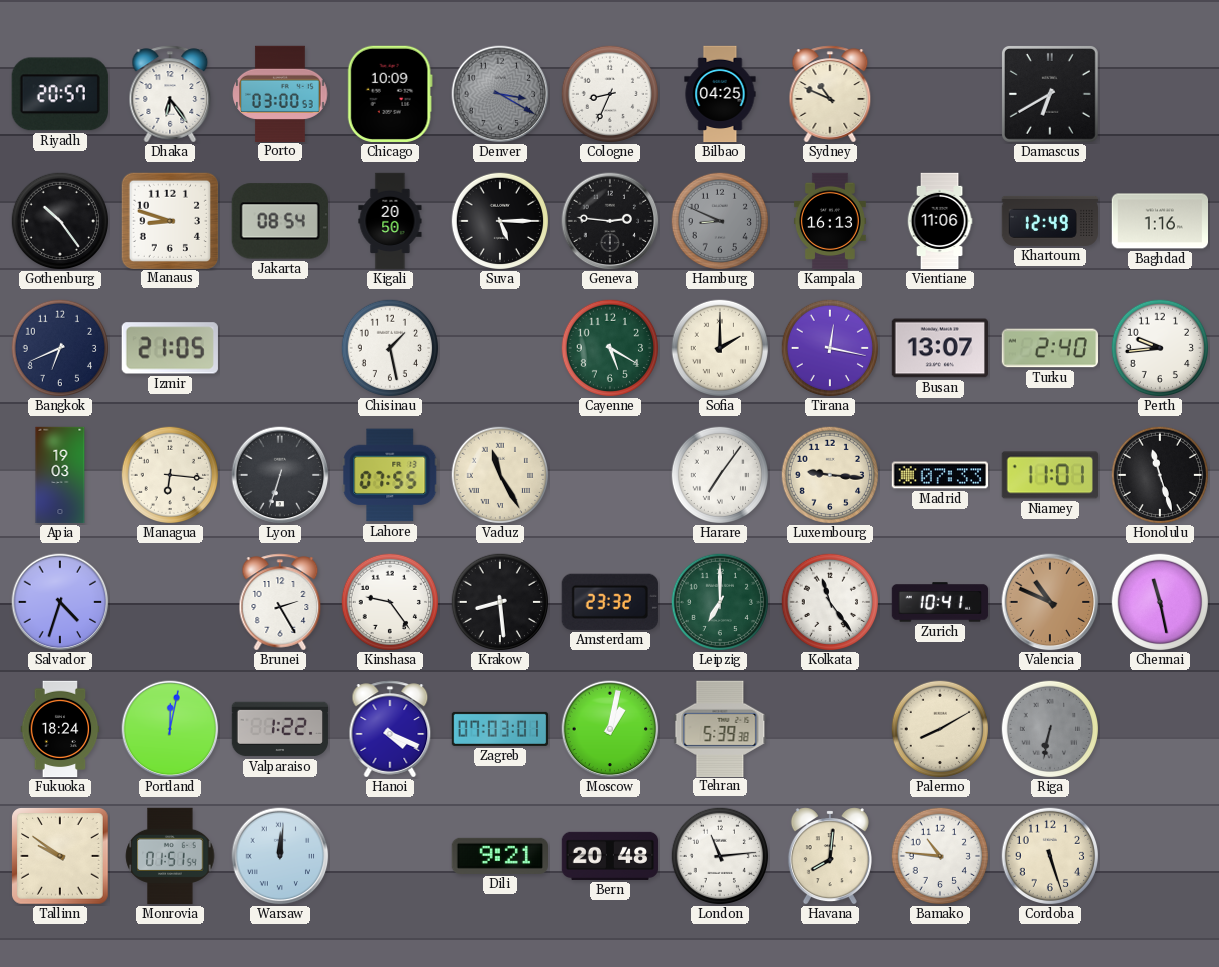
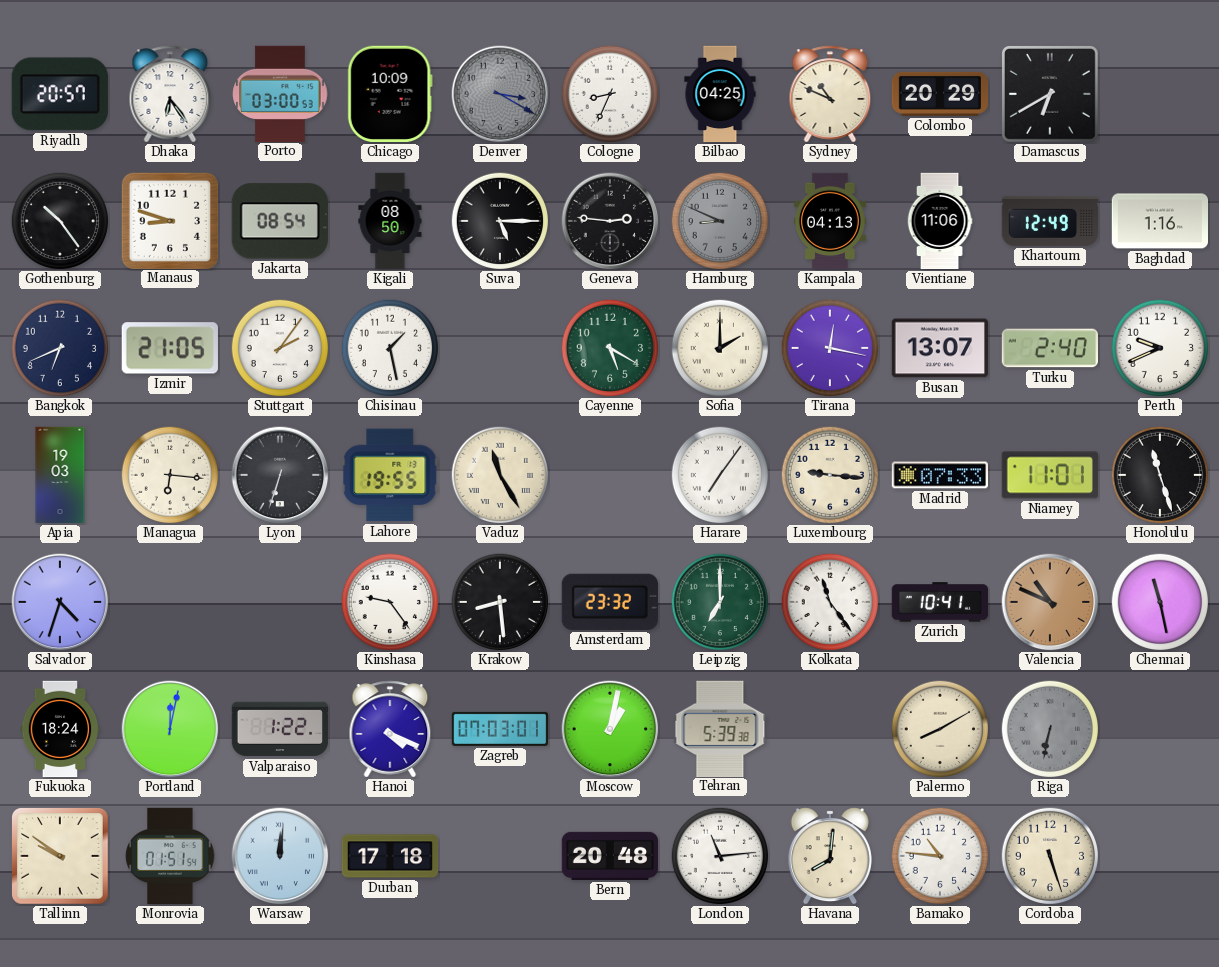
Colombo: none -> 20:29
Kigali: 20:50 -> 08:50
Kampala: 16:13 -> 04:13
Stuttgart: none -> 2:06
Perth: 9:44 -> 9:41
Lahore: 07:55 -> 19:55
Brunei: 2:25 -> none
Durban: none -> 17:18
Dili: 9:21 -> none
